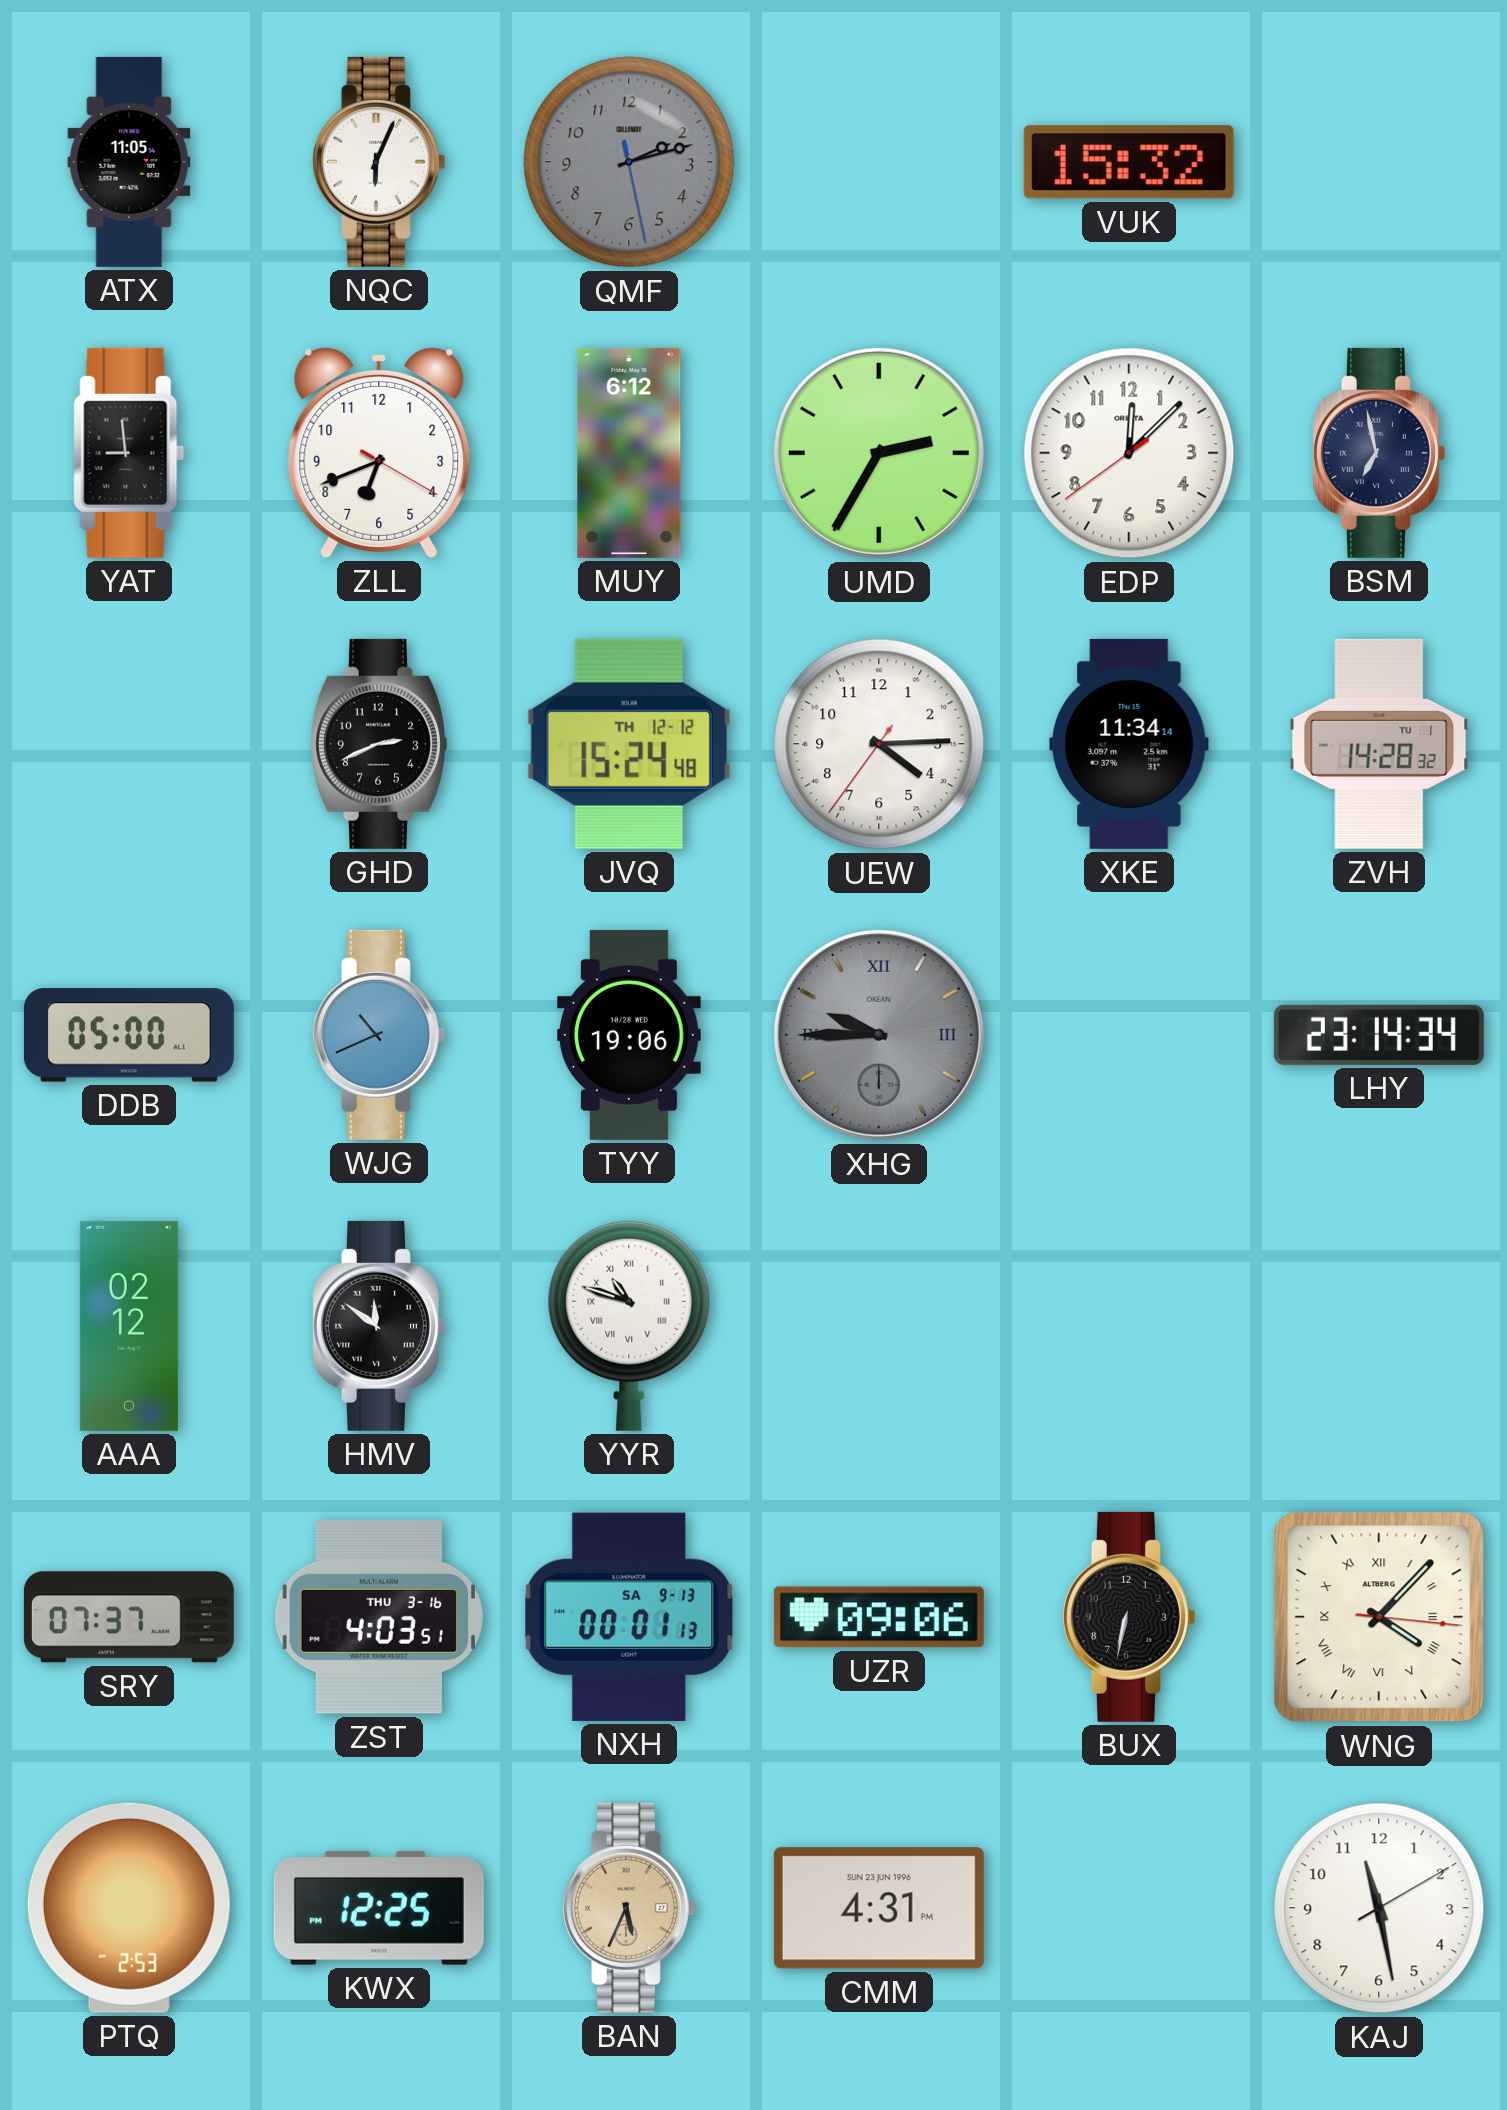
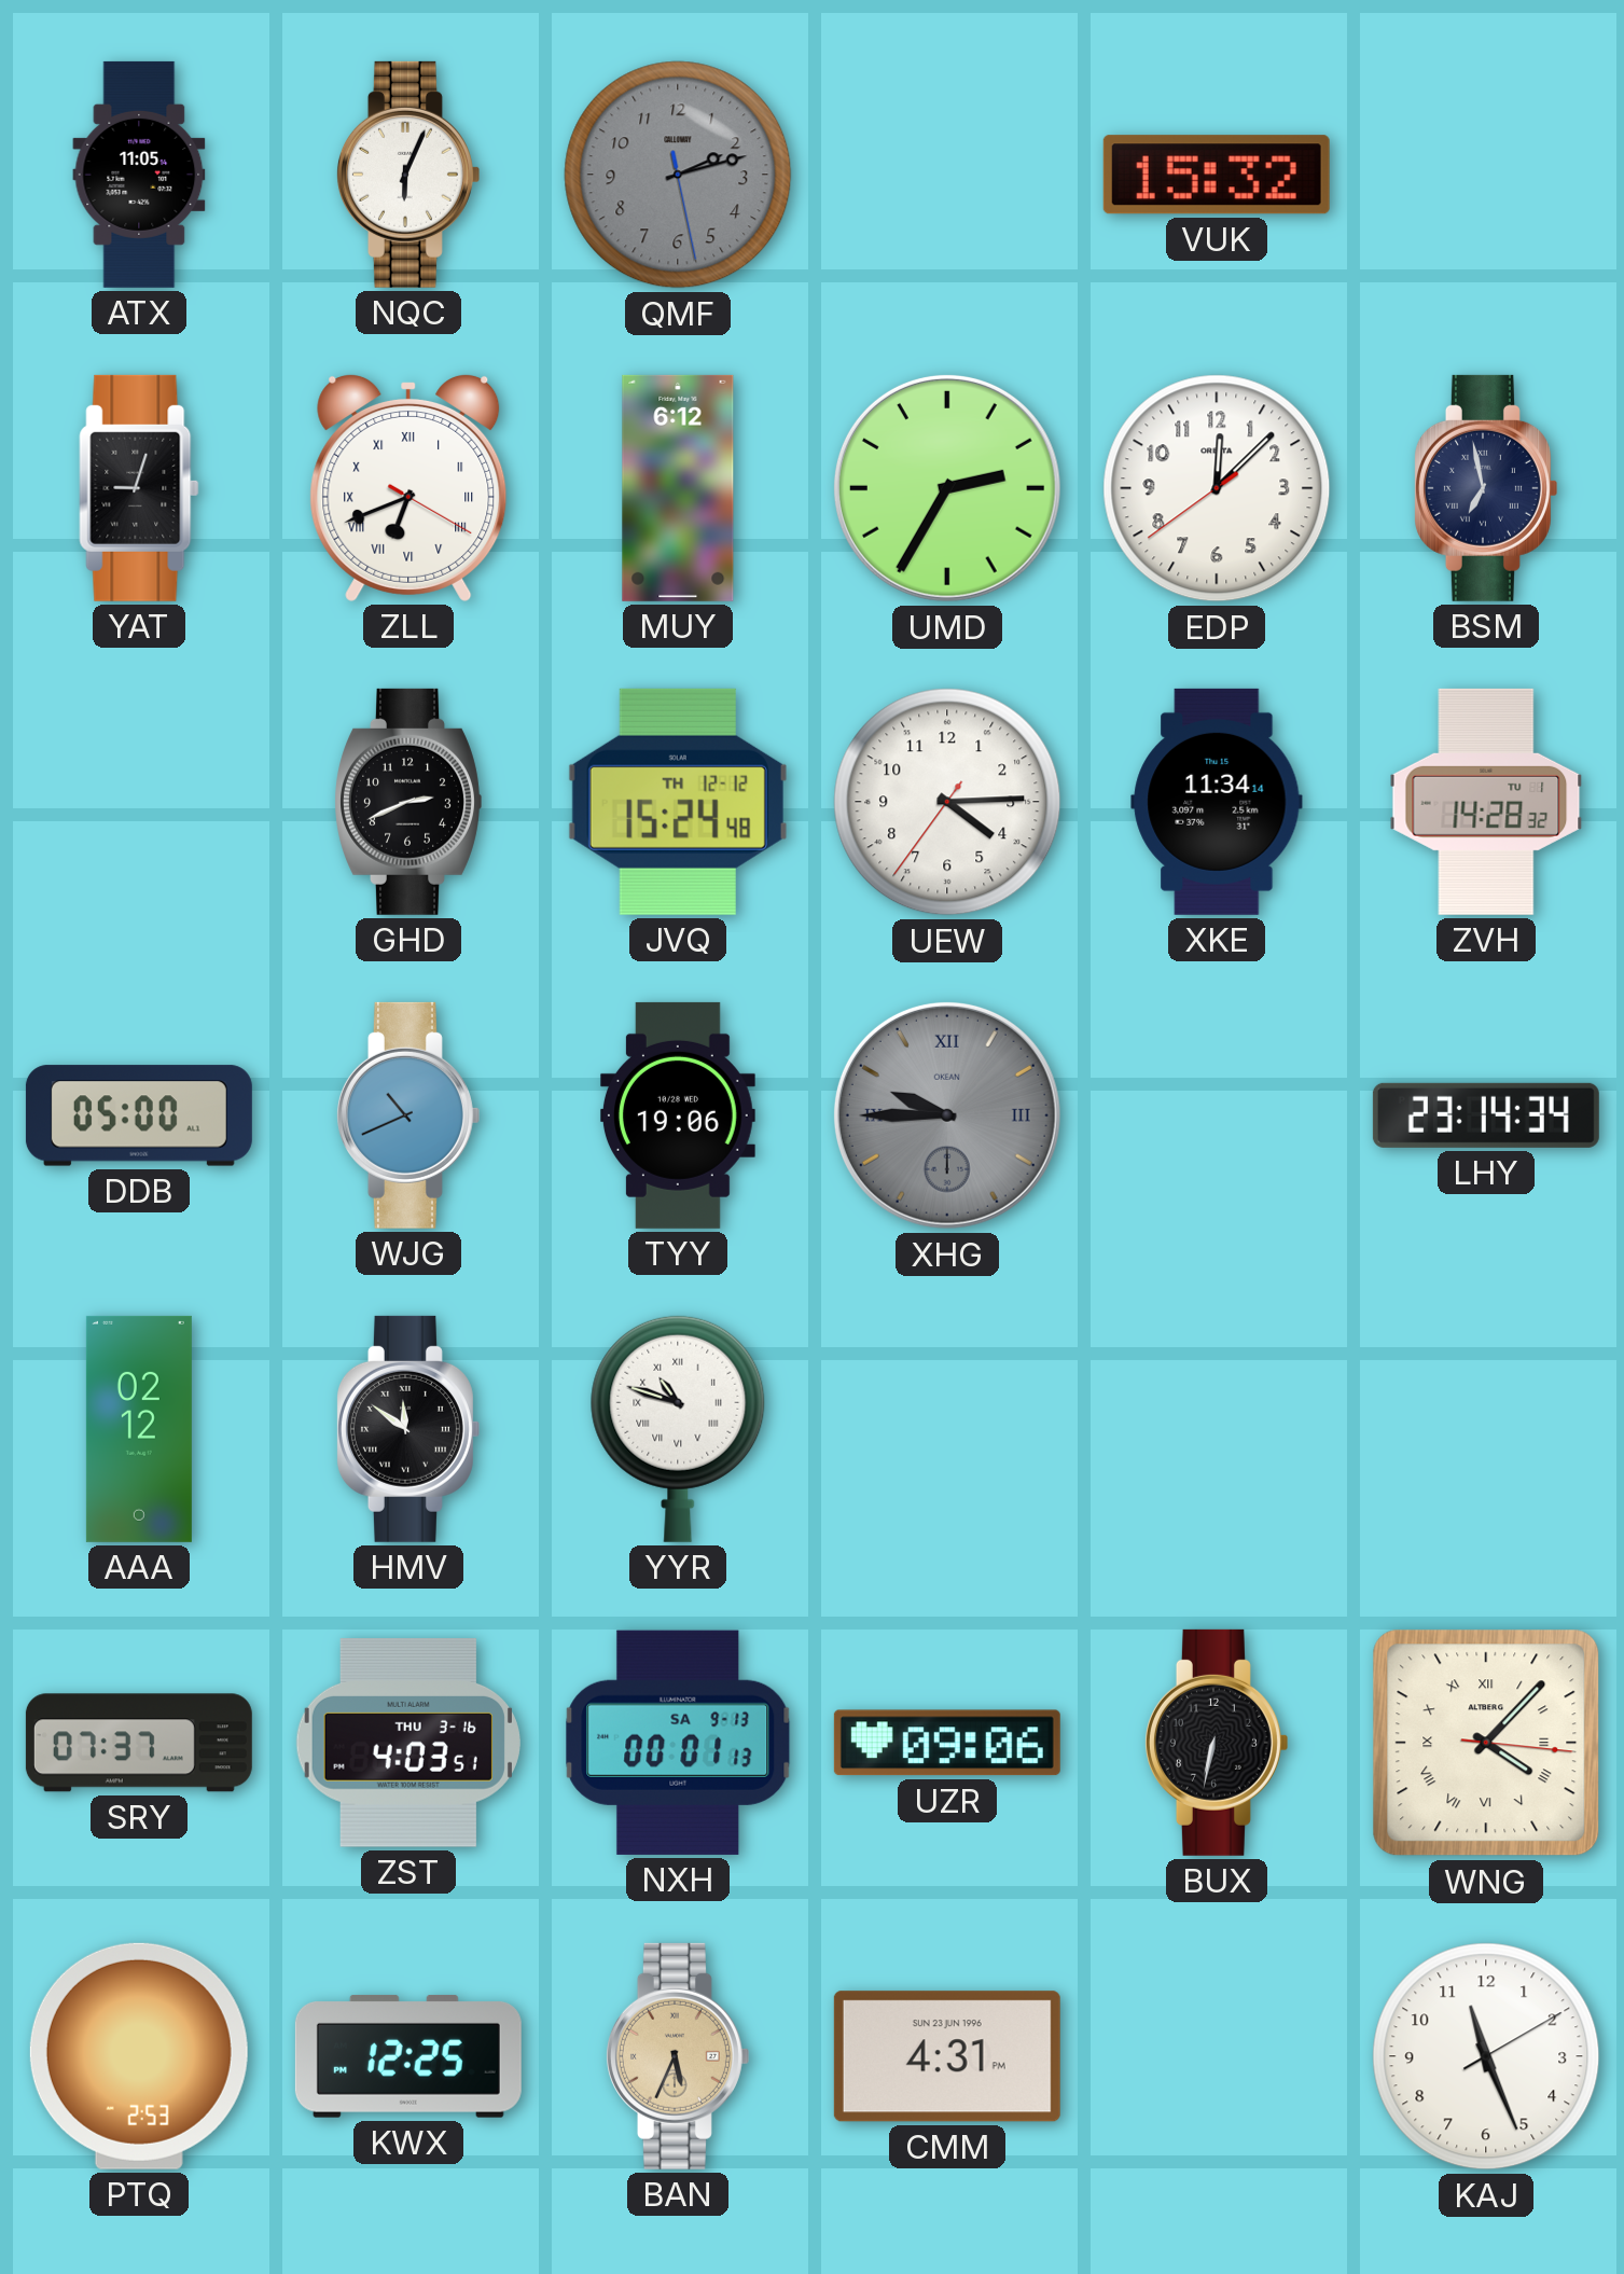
YAT: 8:59 -> 9:03
ZLL numerals: Arabic -> Roman
KAJ: 11:28 -> 11:26
